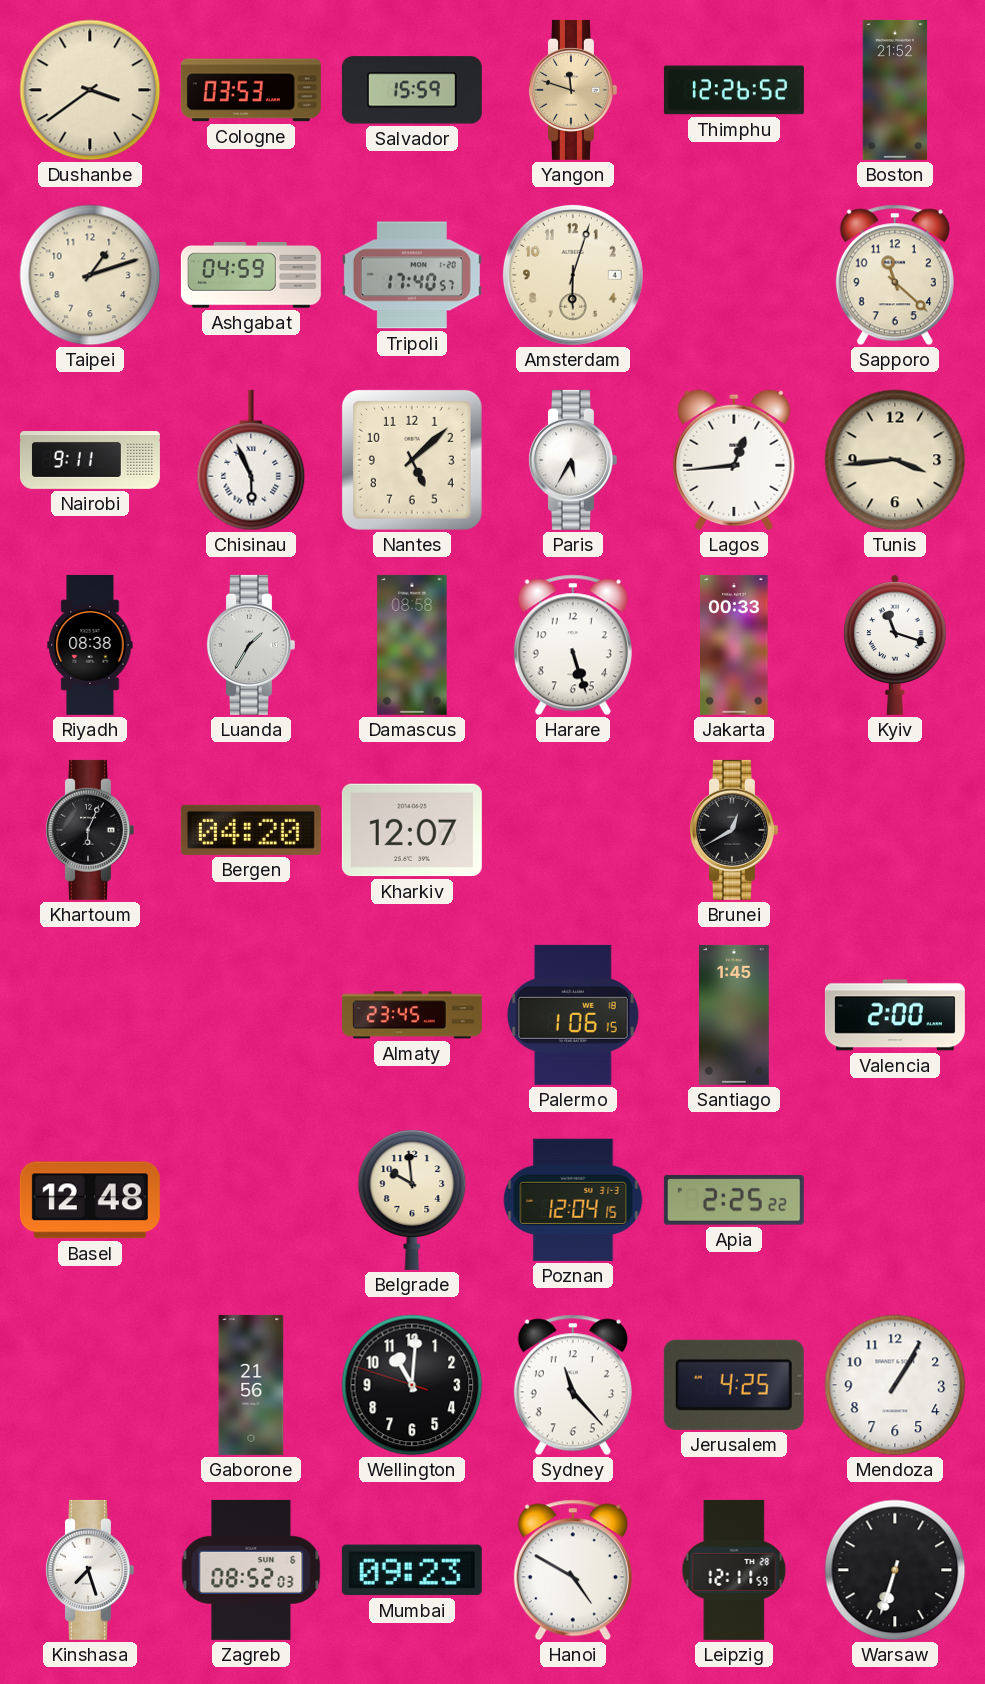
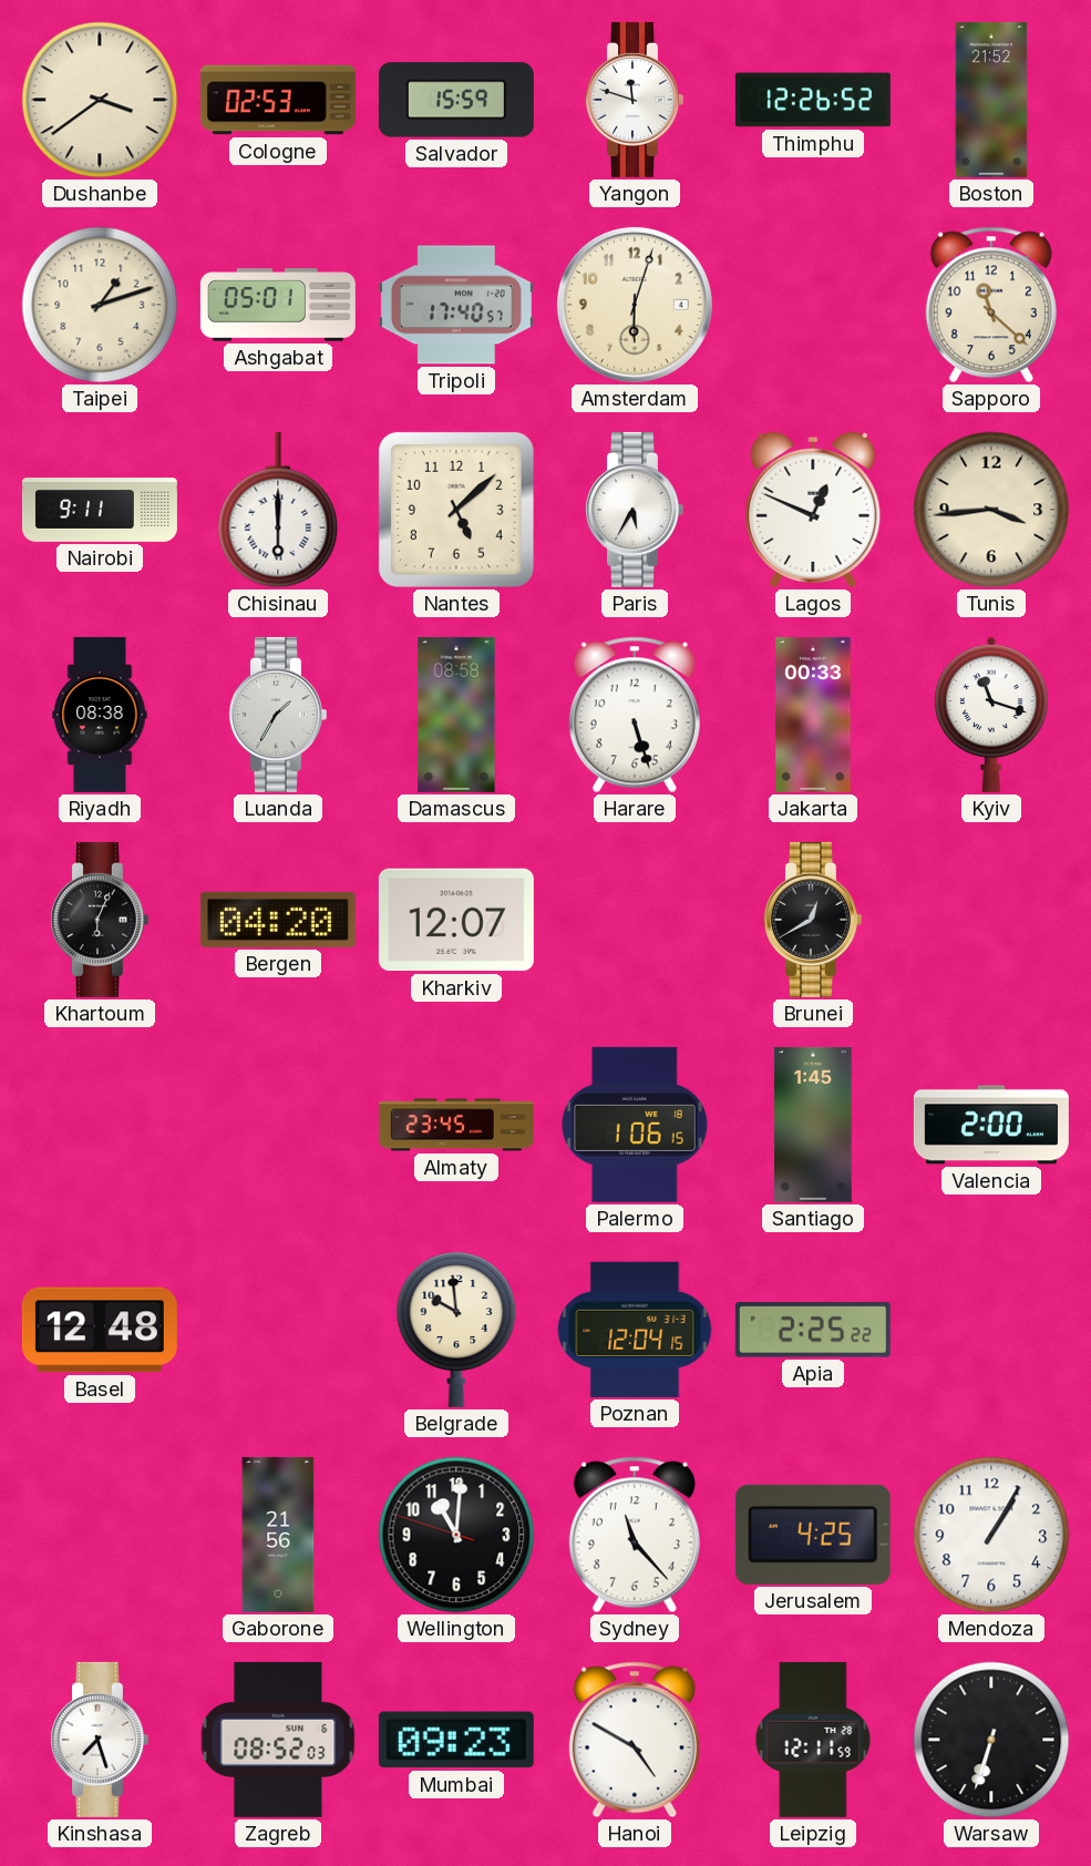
Cologne: 03:53 -> 02:53
Yangon dial: champagne -> white
Ashgabat: 04:59 -> 05:01
Chisinau: 5:56 -> 6:00
Lagos: 12:44 -> 12:49
